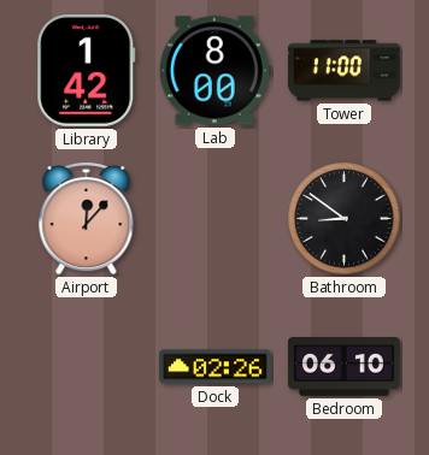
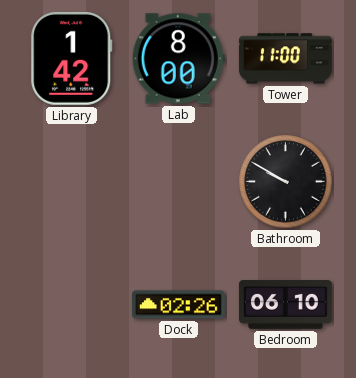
Airport: 12:07 -> none
Bathroom: 8:51 -> 9:50
